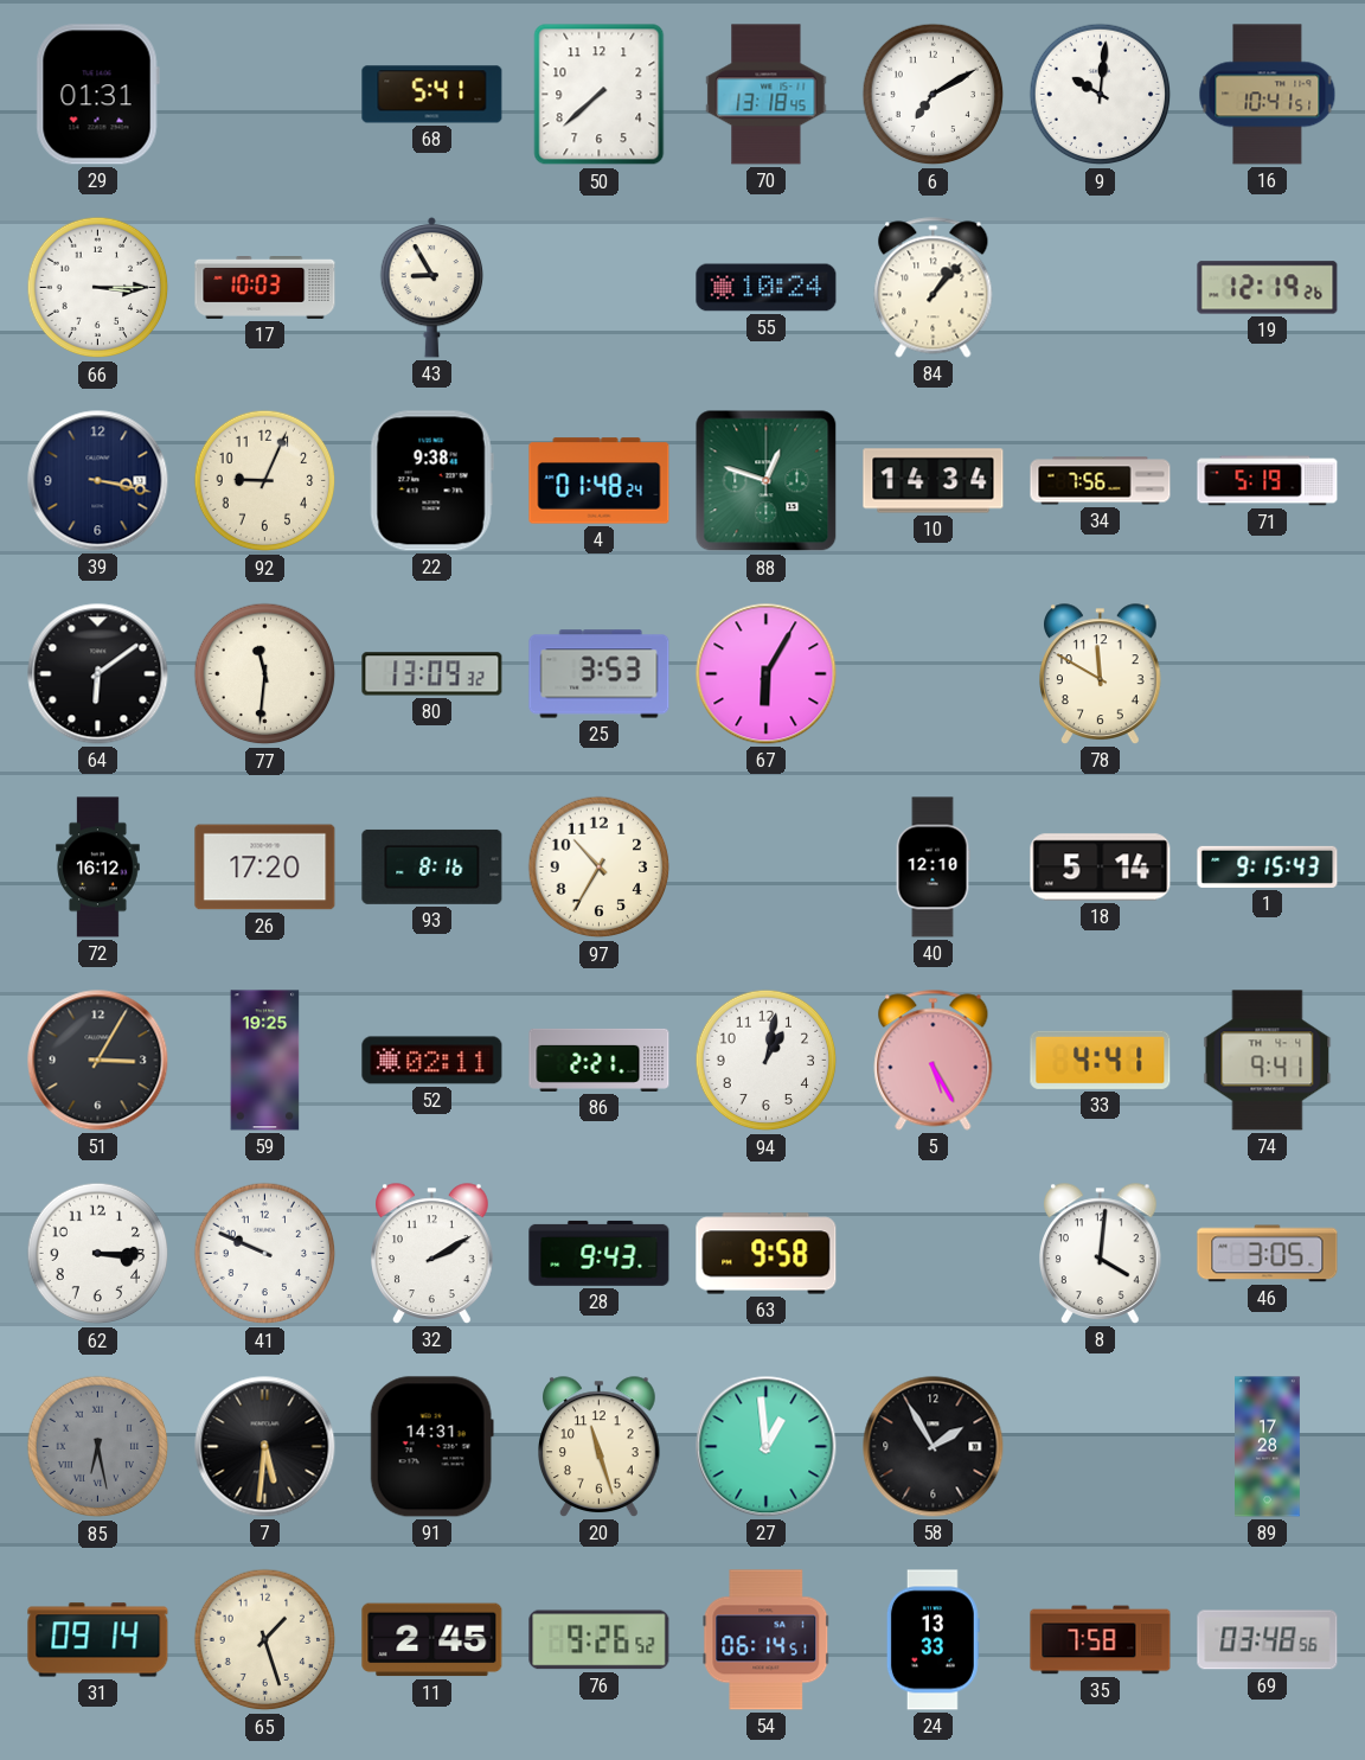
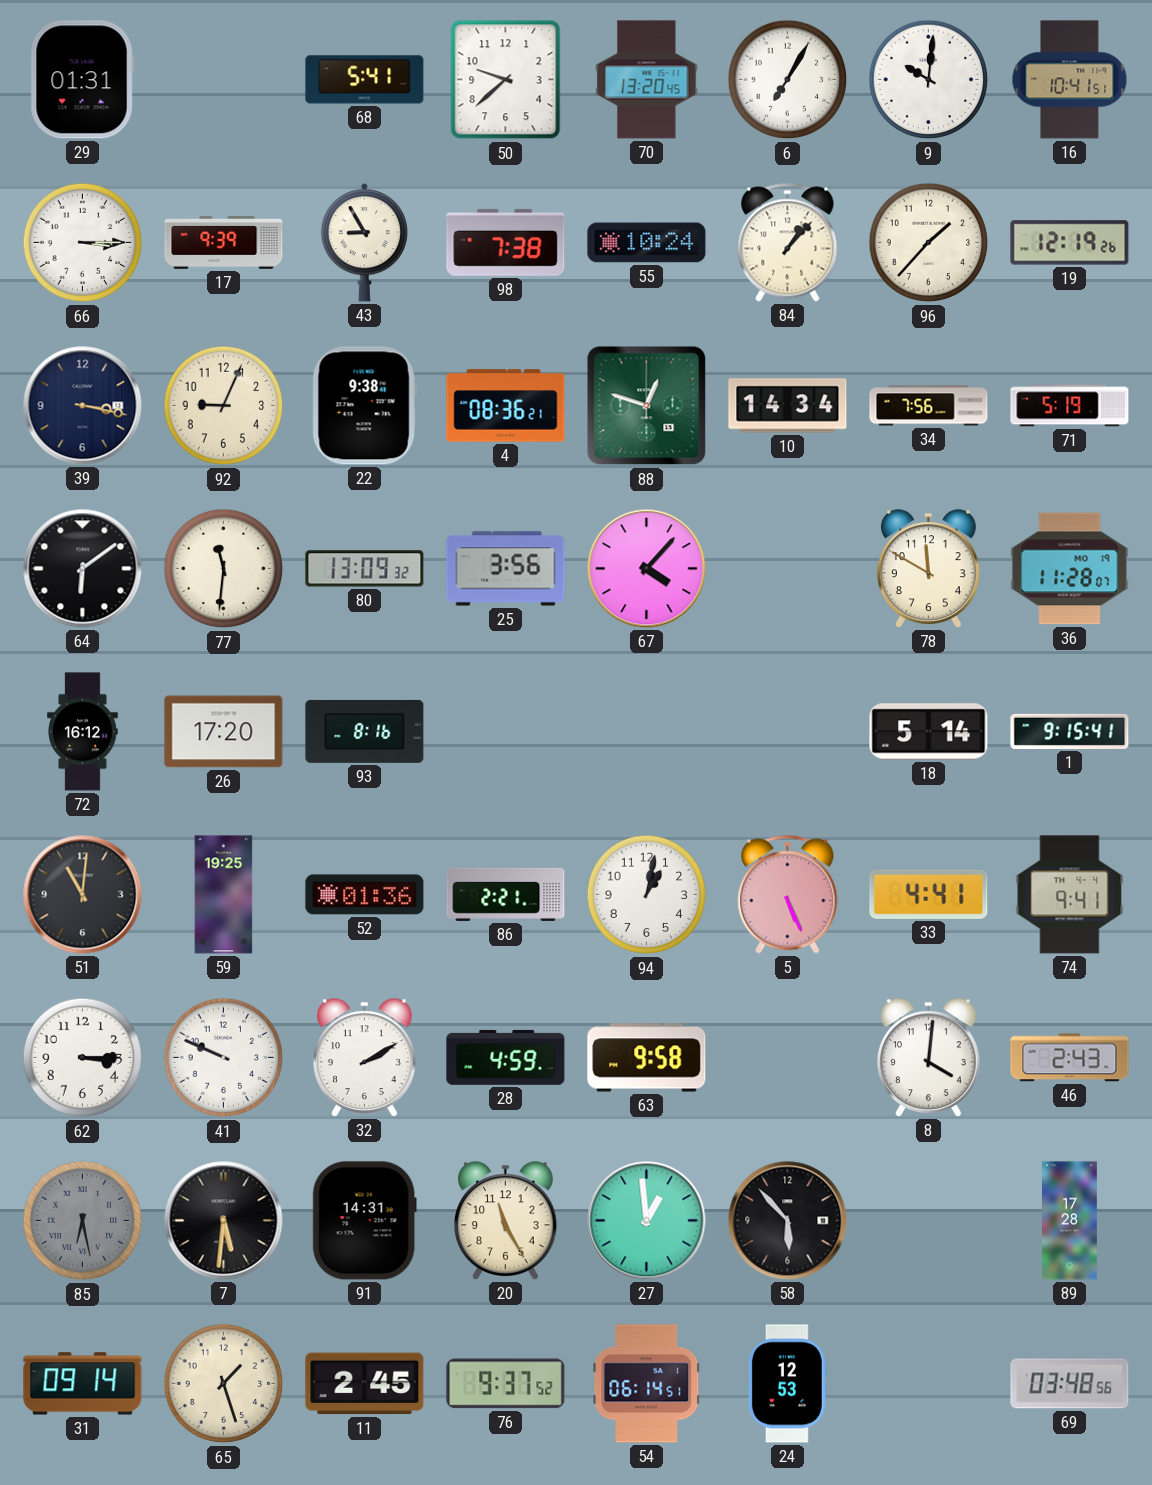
50: 7:38 -> 9:38
70: 13:18 -> 13:20
6: 7:10 -> 7:05
17: 10:03 -> 9:39
98: none -> 7:38
96: none -> 1:37
4: 01:48 -> 08:36
25: 3:53 -> 3:56
67: 6:05 -> 4:07
36: none -> 11:28
97: 10:35 -> none
40: 12:10 -> none
1: 9:15:43 -> 9:15:41
51: 3:05 -> 11:01
52: 02:11 -> 01:36
5: 5:25 -> 5:26
28: 9:43 -> 4:59
46: 3:05 -> 2:43
20: 11:27 -> 11:25
58: 1:55 -> 5:53
76: 9:26 -> 9:37
24: 13:33 -> 12:53
35: 7:58 -> none
